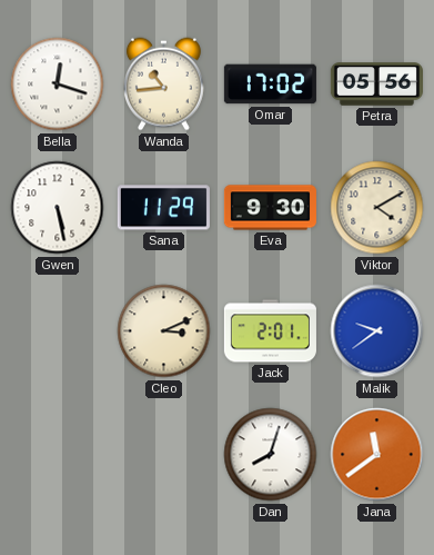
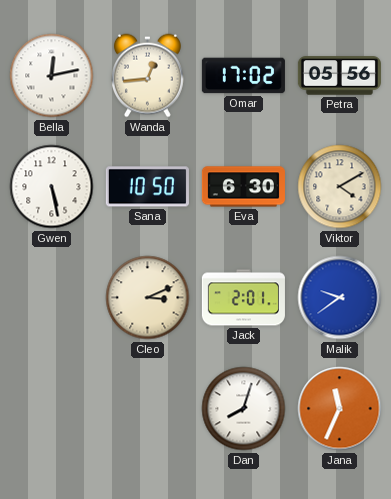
Bella: 12:18 -> 12:13
Wanda: 10:44 -> 12:44
Sana: 11:29 -> 10:50
Eva: 9:30 -> 6:30
Jana: 11:39 -> 11:34
